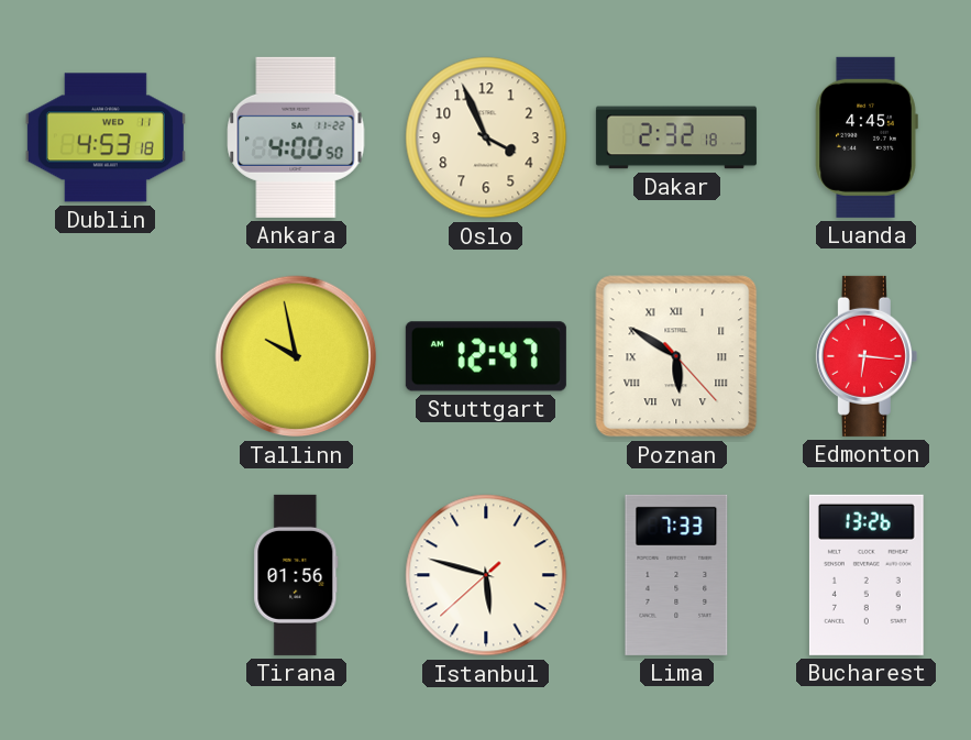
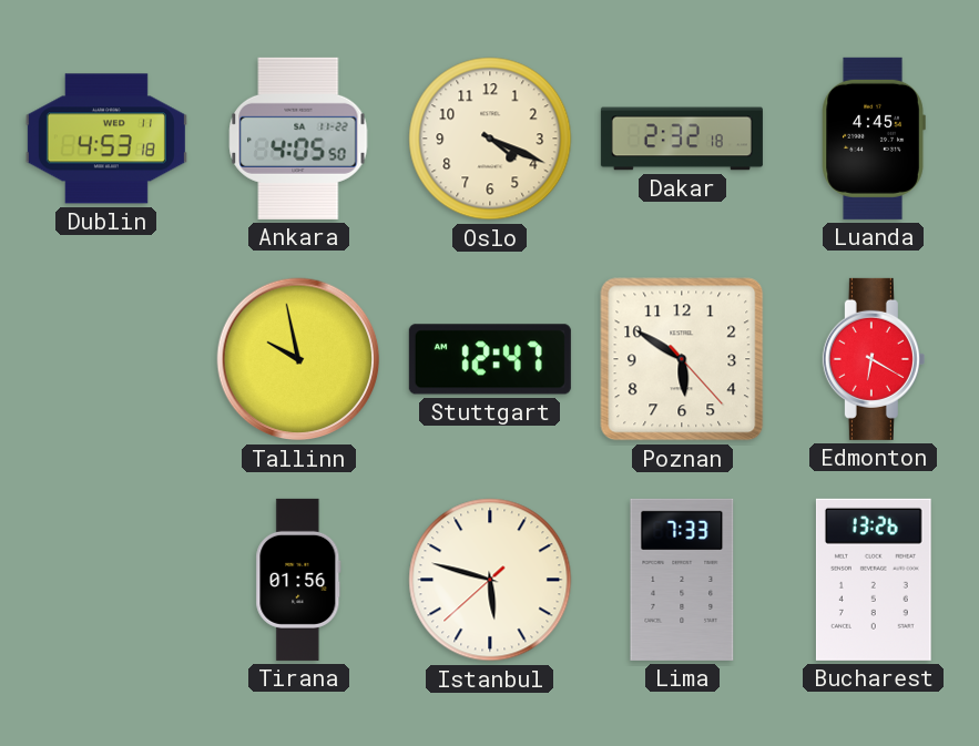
Ankara: 4:00 -> 4:05
Oslo: 3:56 -> 4:19
Poznan numerals: Roman -> Arabic
Edmonton: 6:16 -> 6:20
